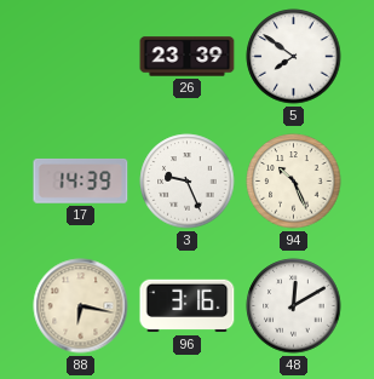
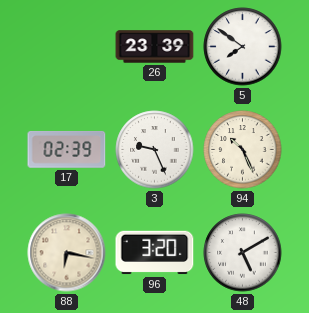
17: 14:39 -> 02:39
96: 3:16 -> 3:20
48: 12:10 -> 5:10
